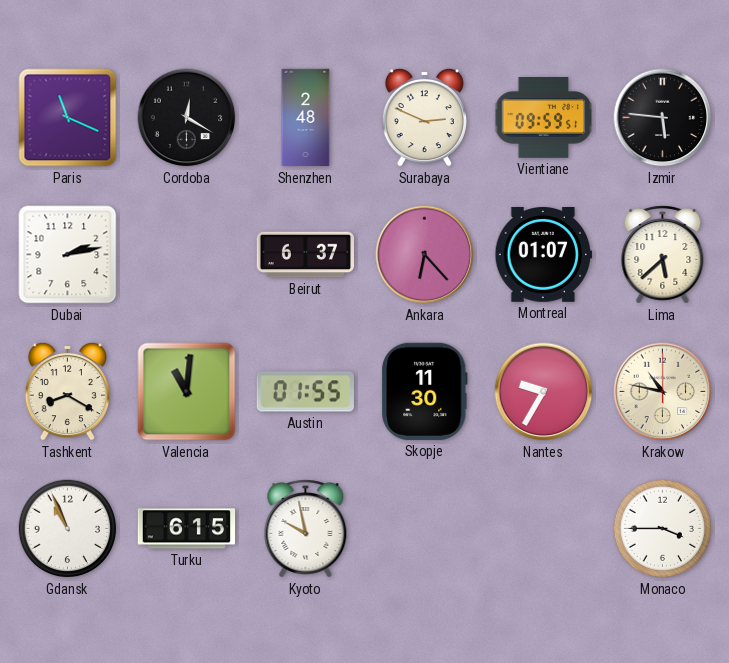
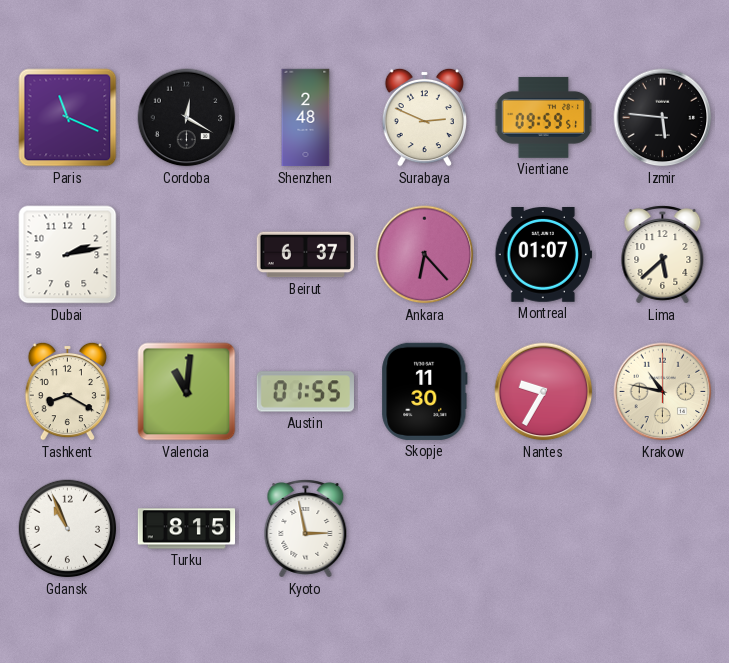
Turku: 6:15 -> 8:15
Kyoto: 9:58 -> 2:58
Monaco: 3:45 -> none
